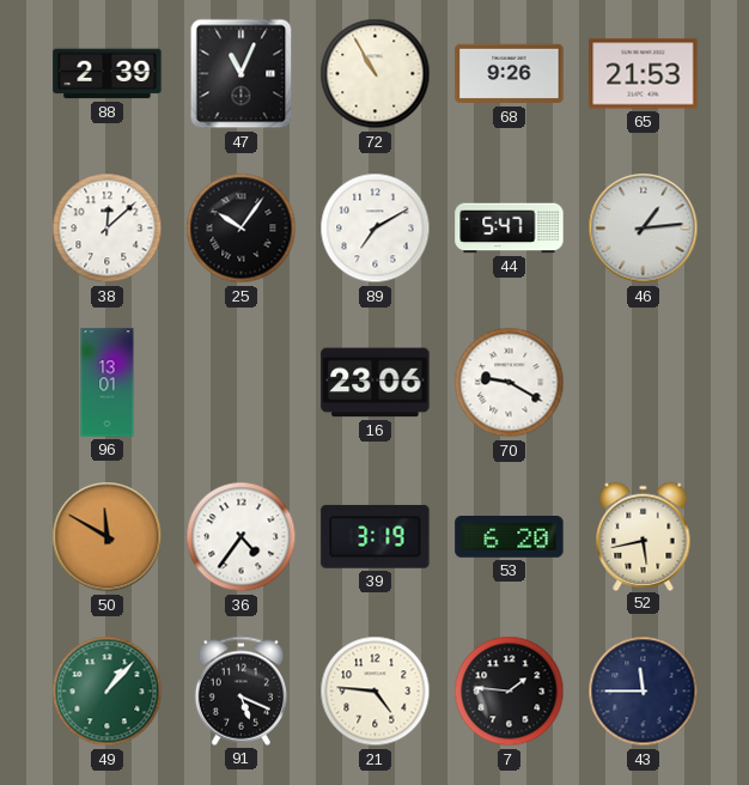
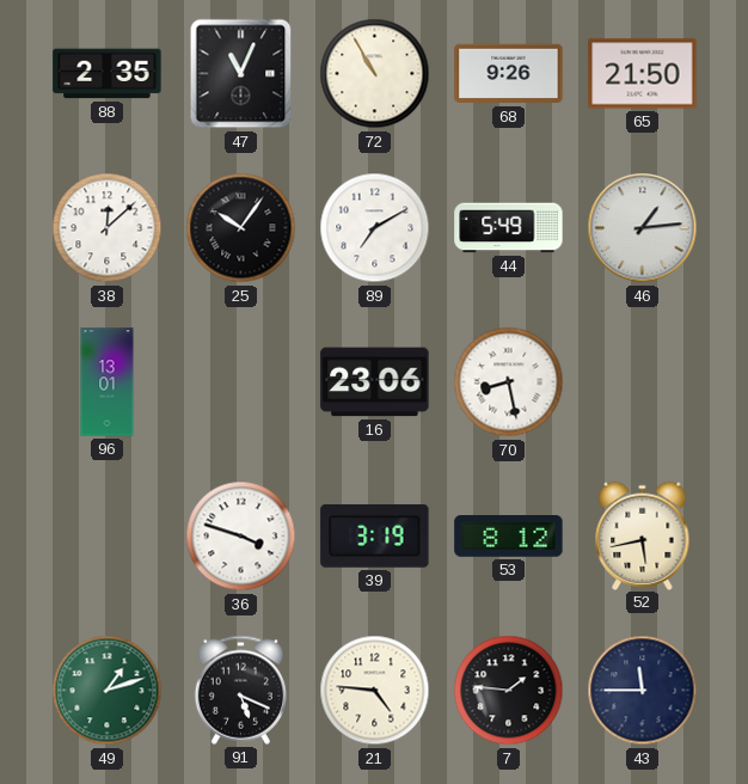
88: 2:39 -> 2:35
65: 21:53 -> 21:50
44: 5:47 -> 5:49
70: 9:20 -> 8:28
50: 11:50 -> none
36: 4:36 -> 3:48
53: 6:20 -> 8:12
49: 1:07 -> 1:12
